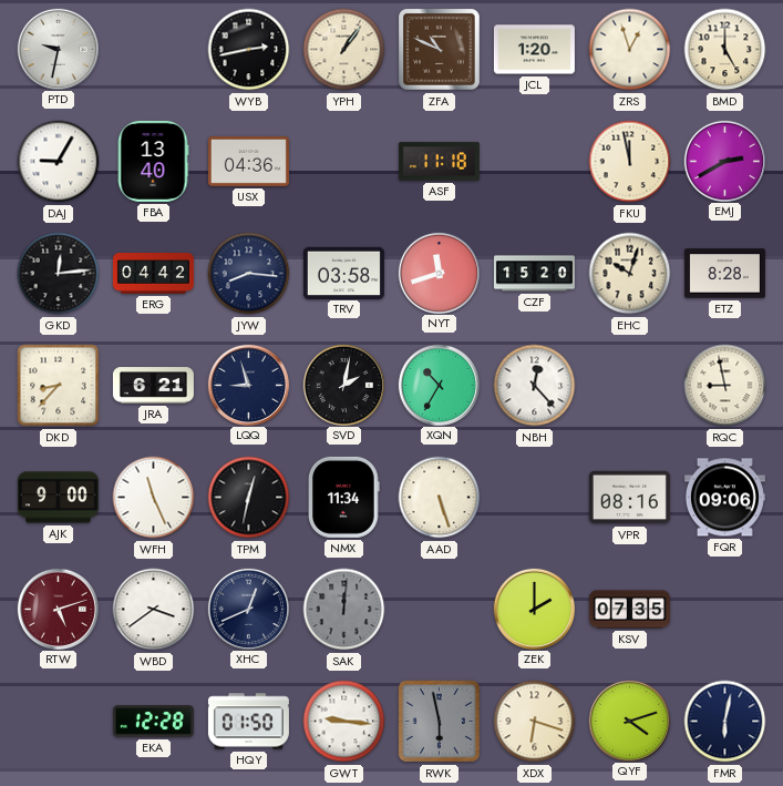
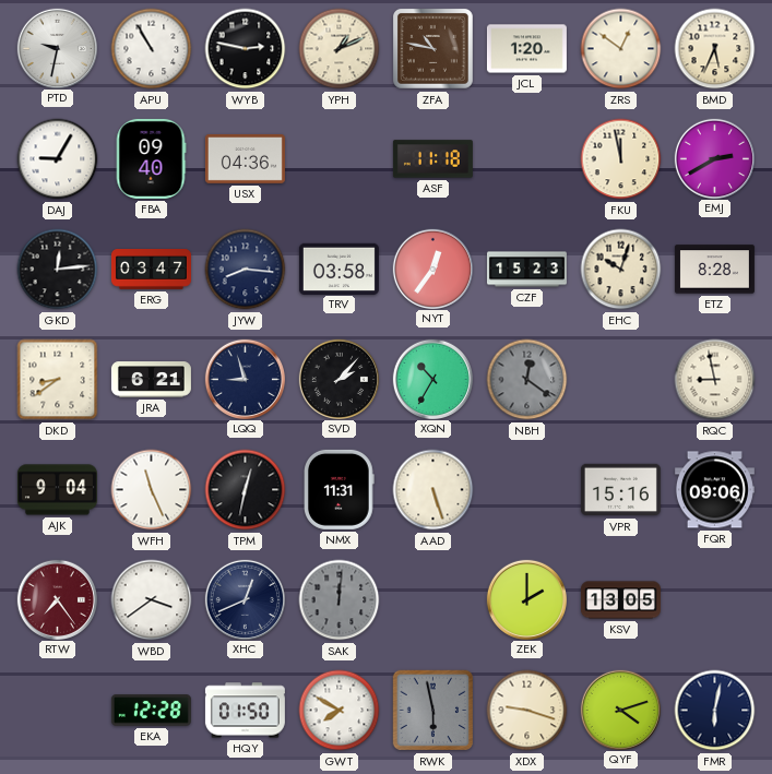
APU: none -> 10:55
WYB: 2:43 -> 2:47
YPH: 1:06 -> 1:11
ZFA: 10:49 -> 10:47
ZRS: 12:57 -> 12:51
BMD: 5:00 -> 5:34
FBA: 13:40 -> 09:40
ERG: 04:42 -> 03:47
NYT: 11:42 -> 12:36
CZF: 15:20 -> 15:23
DKD: 8:37 -> 8:39
SVD: 2:02 -> 2:07
NBH: 12:23 -> 12:21
NBH dial: white -> grey
AJK: 9:00 -> 9:04
NMX: 11:34 -> 11:31
VPR: 08:16 -> 15:16
RTW: 5:12 -> 7:24
KSV: 07:35 -> 13:05
GWT: 9:16 -> 7:50
XDX: 6:18 -> 9:18
